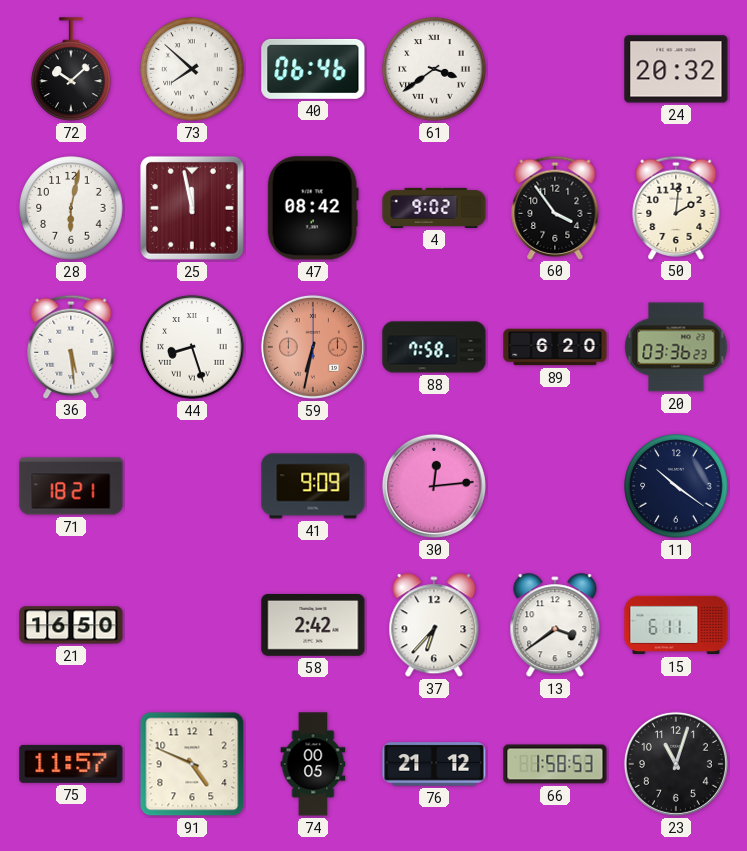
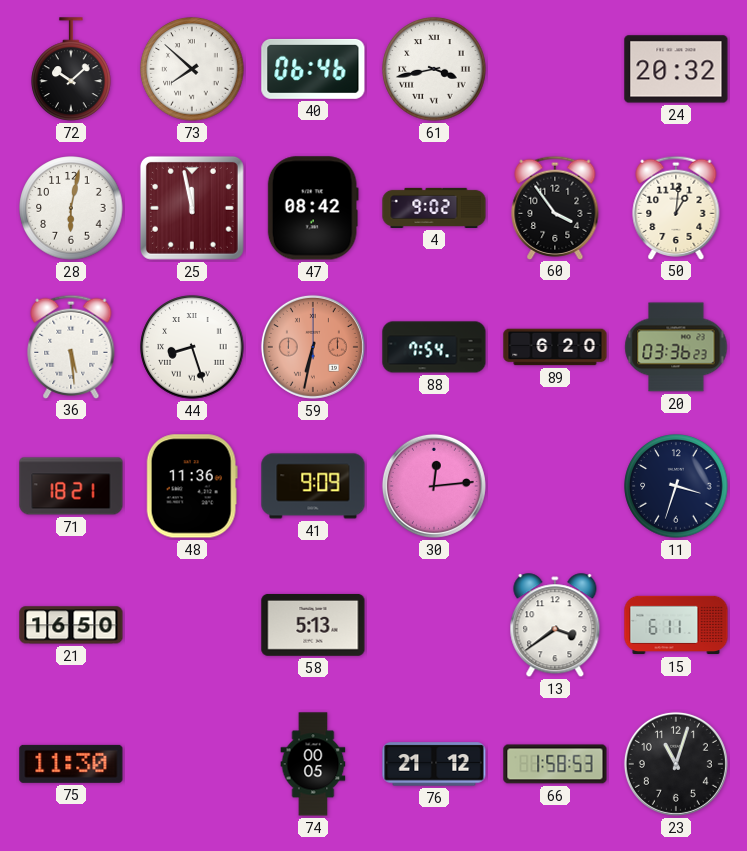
61: 3:39 -> 3:43
50: 2:01 -> 1:01
88: 7:58 -> 7:54
48: none -> 11:36
11: 10:21 -> 3:33
58: 2:42 -> 5:13
37: 6:37 -> none
75: 11:57 -> 11:30
91: 4:49 -> none
